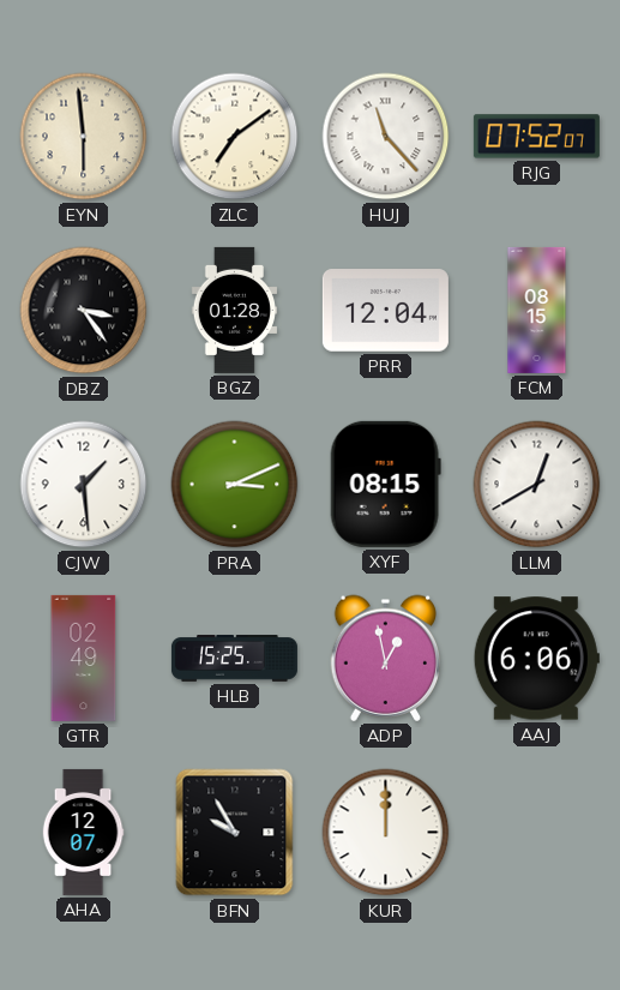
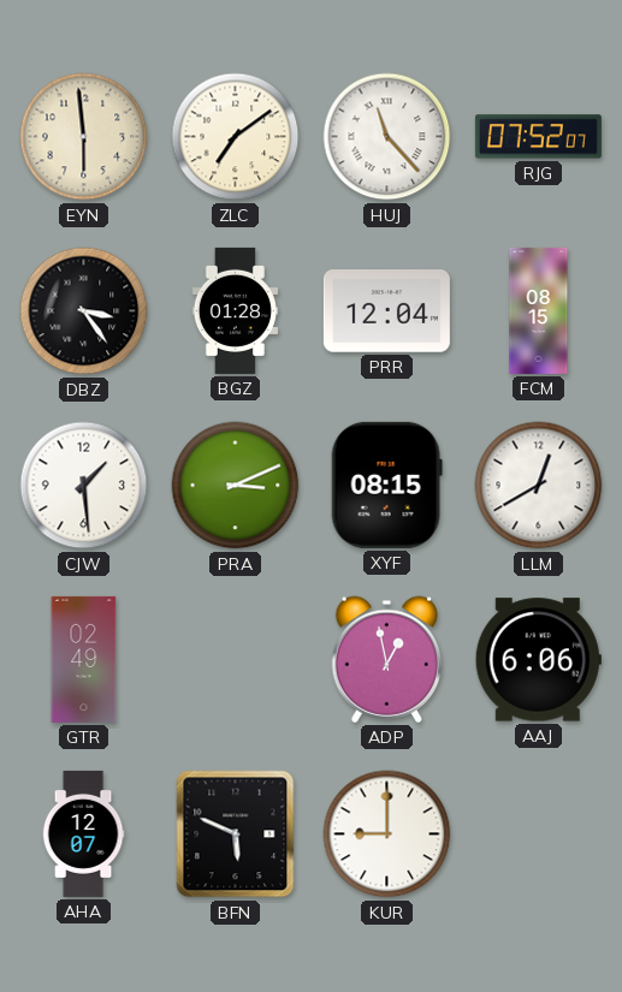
HLB: 15:25 -> none
BFN: 9:55 -> 5:49
KUR: 12:00 -> 9:00
